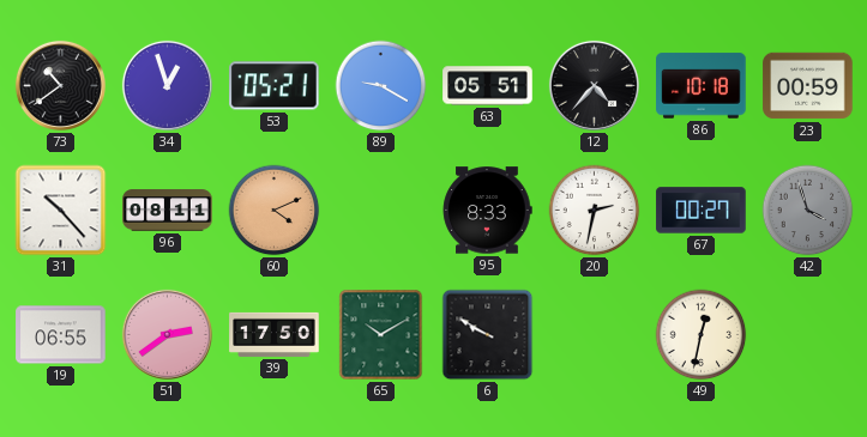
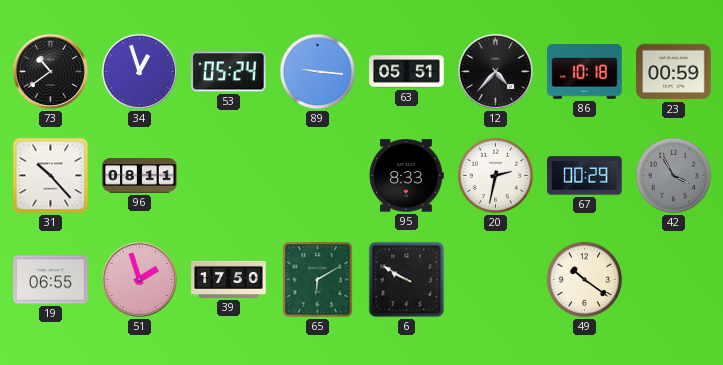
53: 05:21 -> 05:24
89: 9:20 -> 9:16
60: 4:11 -> none
67: 00:27 -> 00:29
42: 3:57 -> 3:55
51: 2:39 -> 1:57
65: 10:10 -> 6:10
49: 12:32 -> 10:21
